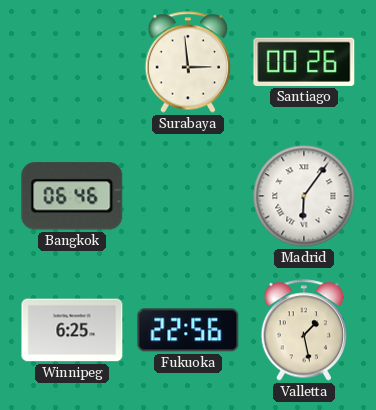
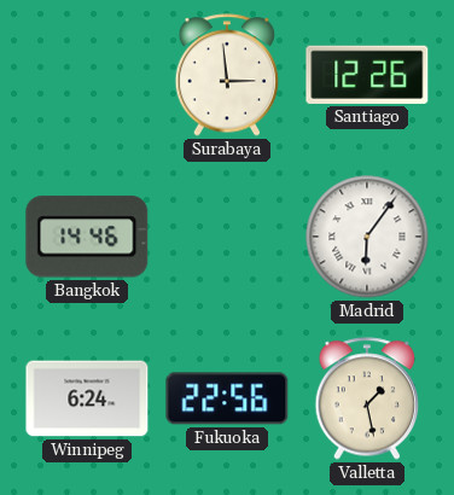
Santiago: 00:26 -> 12:26
Bangkok: 06:46 -> 14:46
Winnipeg: 6:25 -> 6:24
